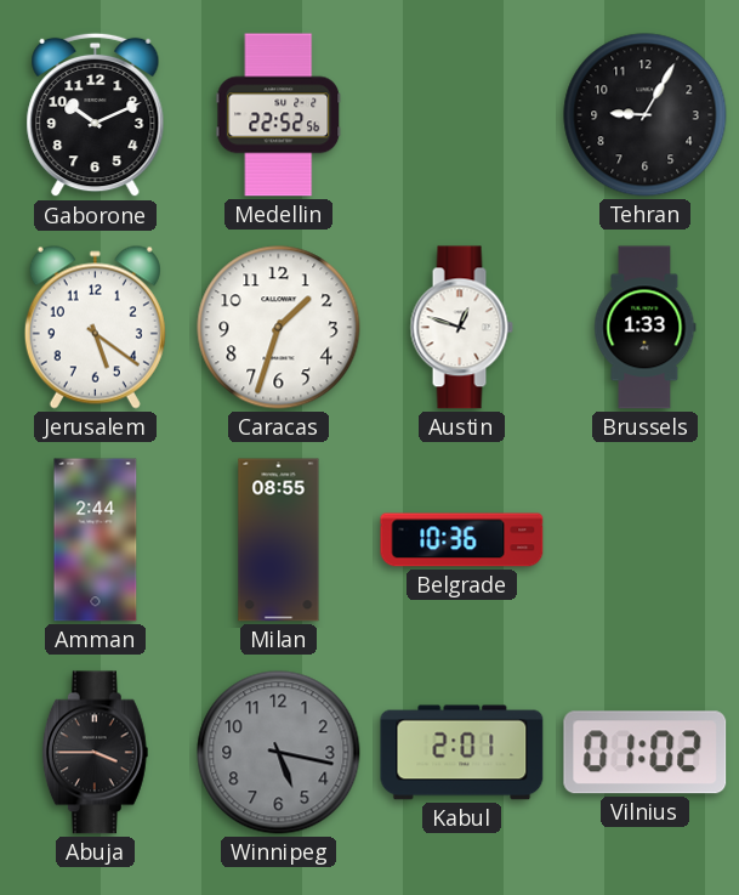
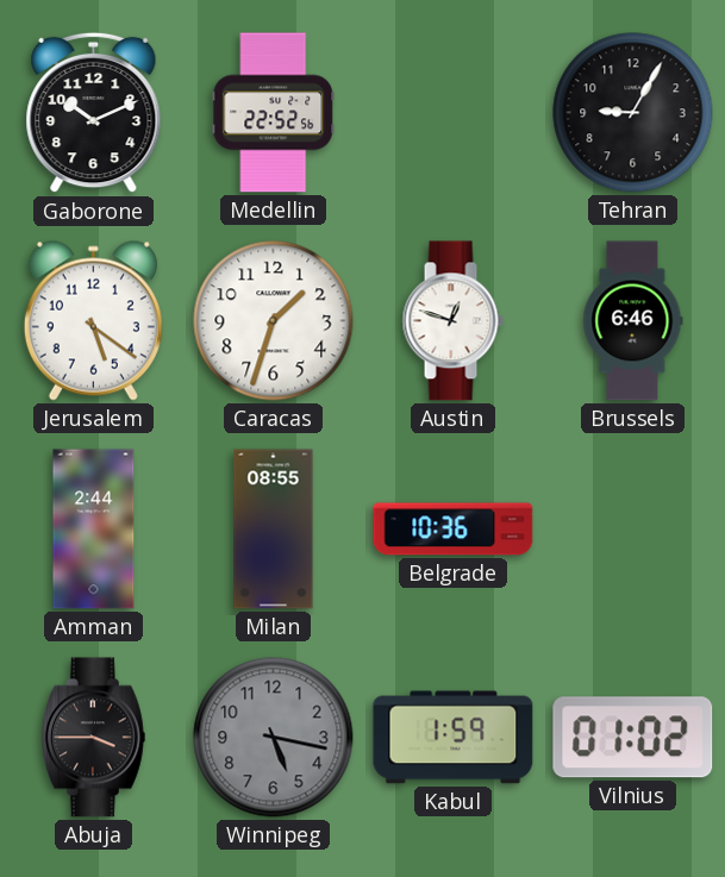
Brussels: 1:33 -> 6:46
Kabul: 2:01 -> 1:59
